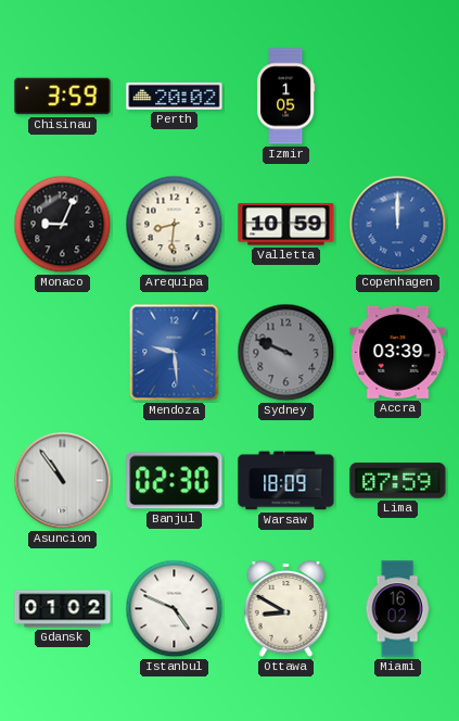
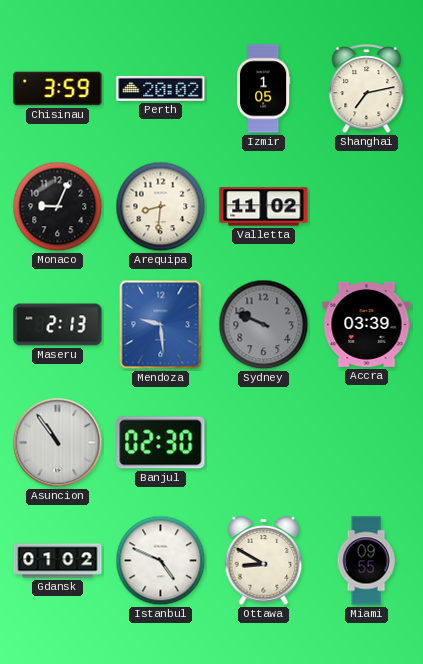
Shanghai: none -> 7:13
Valletta: 10:59 -> 11:02
Copenhagen: 12:00 -> none
Maseru: none -> 2:13
Warsaw: 18:09 -> none
Lima: 07:59 -> none
Miami: 16:02 -> 09:55
